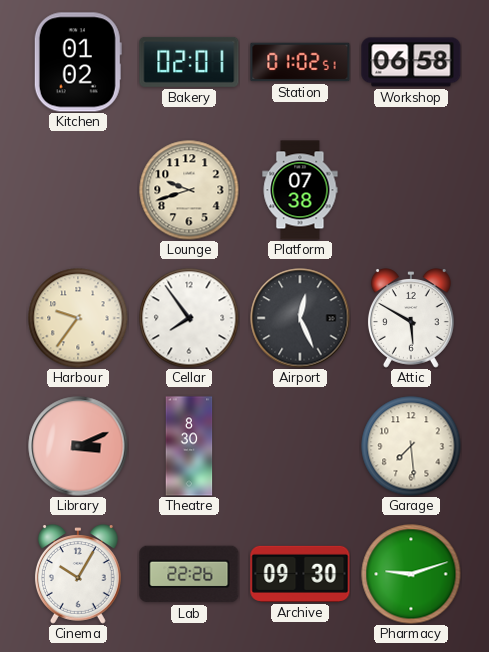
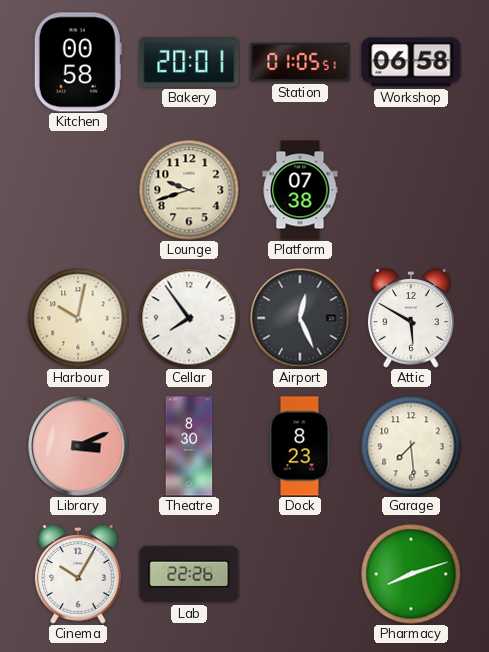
Kitchen: 01:02 -> 00:58
Bakery: 02:01 -> 20:01
Station: 01:02 -> 01:05
Harbour: 9:36 -> 10:02
Dock: none -> 8:23
Archive: 09:30 -> none
Pharmacy: 9:12 -> 8:12
